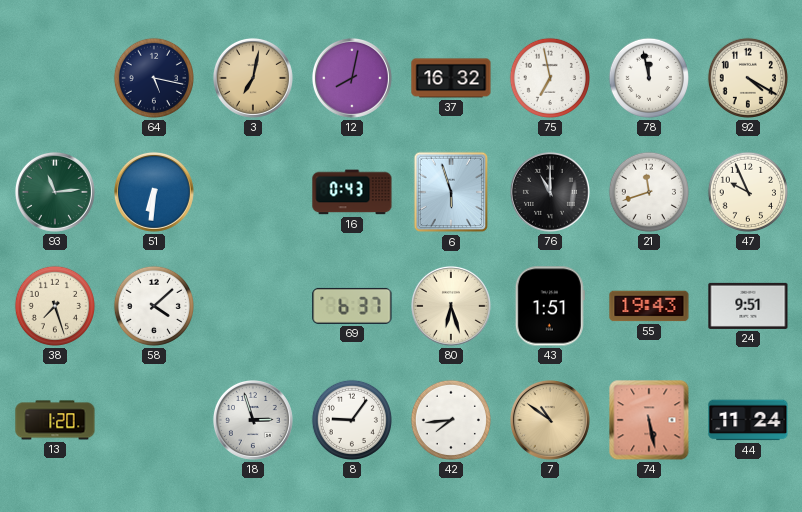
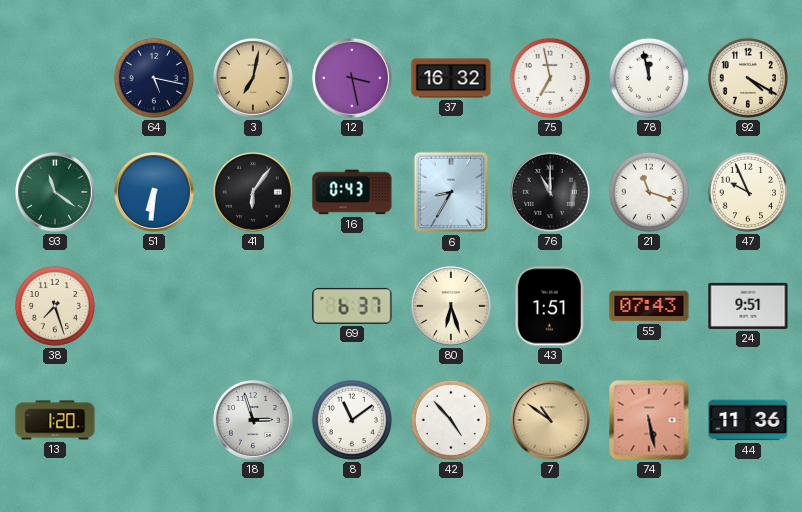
12: 8:02 -> 3:28
93: 11:14 -> 11:21
41: none -> 6:06
6: 5:57 -> 8:35
21: 11:42 -> 11:18
58: 4:08 -> none
55: 19:43 -> 07:43
8: 9:06 -> 11:09
42: 7:44 -> 4:53
44: 11:24 -> 11:36
